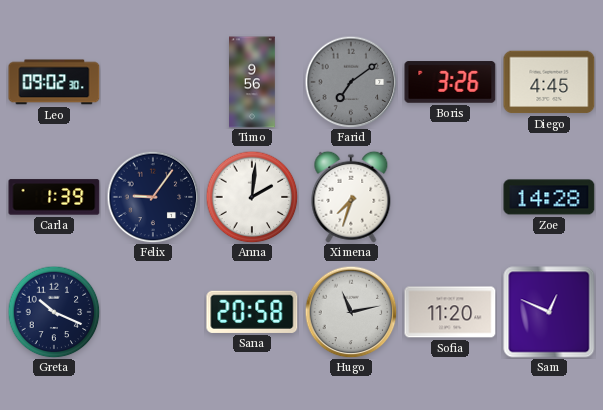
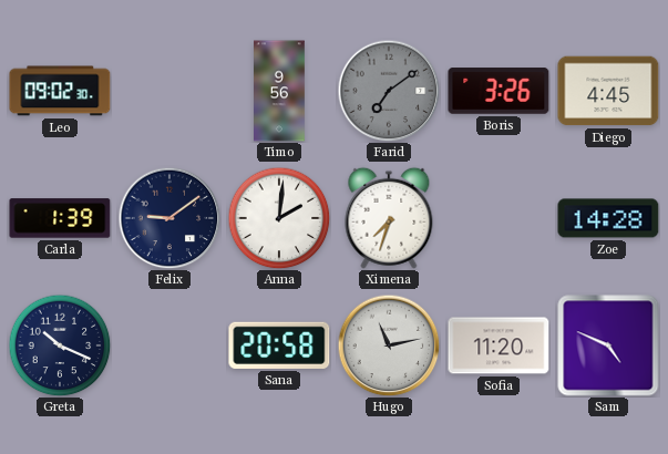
Felix: 9:06 -> 9:09
Sam: 12:49 -> 4:49
